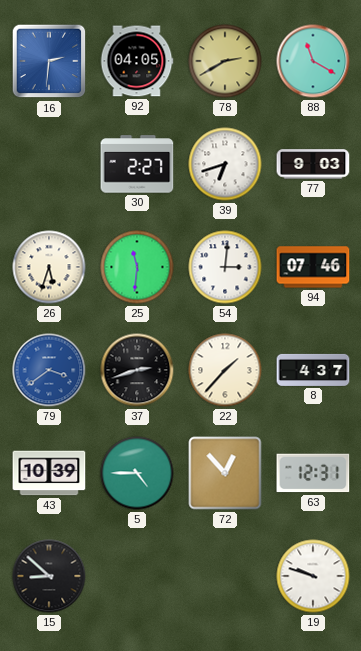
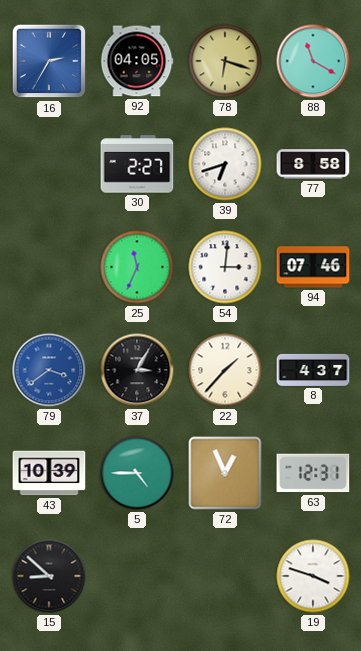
16: 2:31 -> 2:35
78: 2:40 -> 6:18
77: 9:03 -> 8:58
26: 5:33 -> none
25: 11:31 -> 11:34
37: 2:42 -> 3:05
72: 12:53 -> 12:56
19: 9:48 -> 3:48
